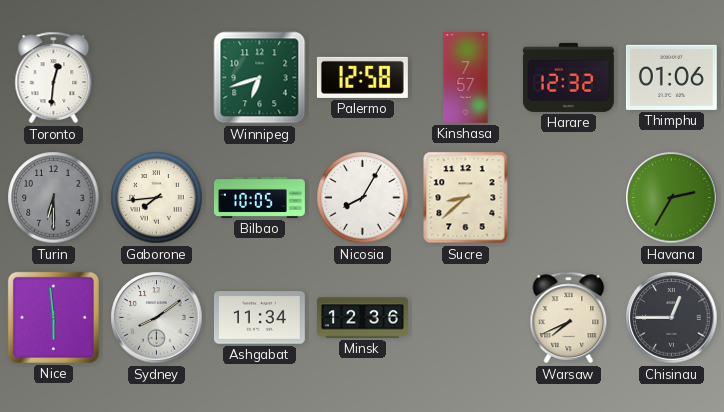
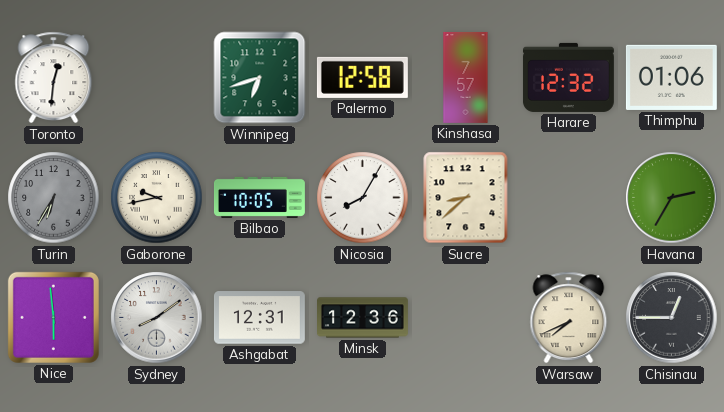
Turin: 6:30 -> 6:35
Gaborone: 7:44 -> 9:43
Ashgabat: 11:34 -> 12:31
